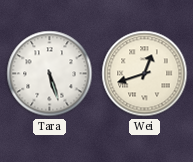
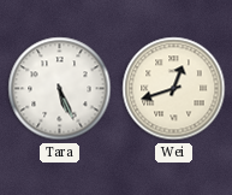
Tara: 5:27 -> 5:26
